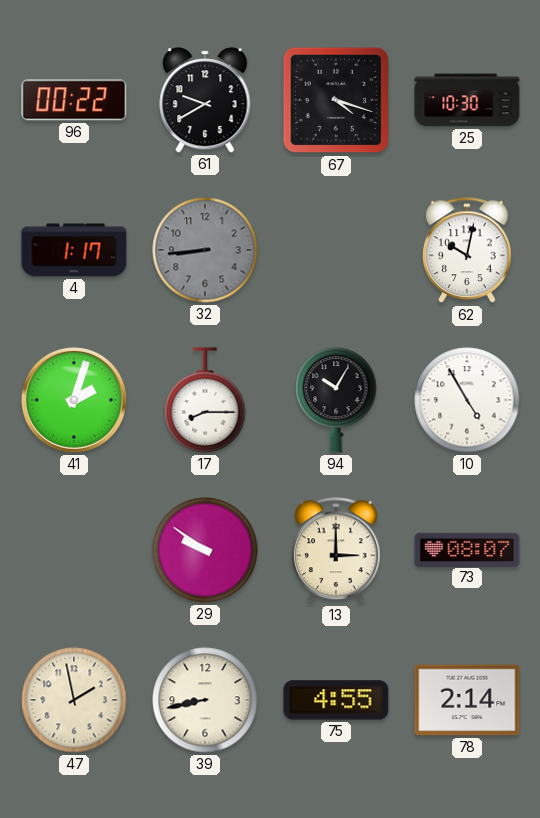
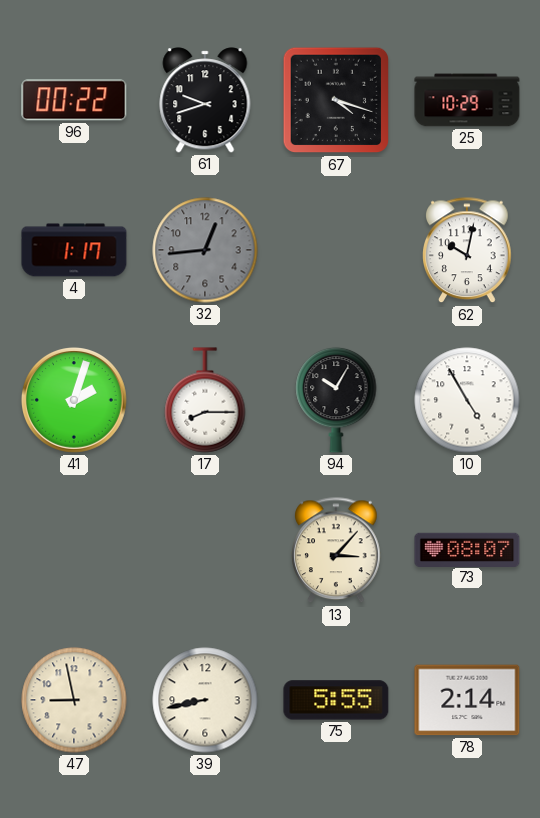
61: 9:40 -> 9:42
25: 10:30 -> 10:29
32: 8:44 -> 12:44
29: 9:51 -> none
13: 3:00 -> 3:07
47: 1:58 -> 8:58
75: 4:55 -> 5:55
